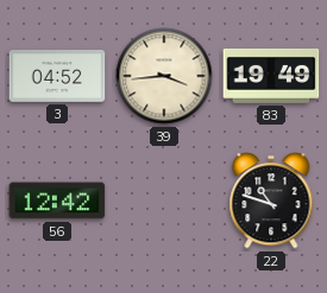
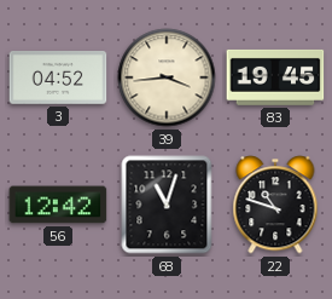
83: 19:49 -> 19:45
68: none -> 11:03
